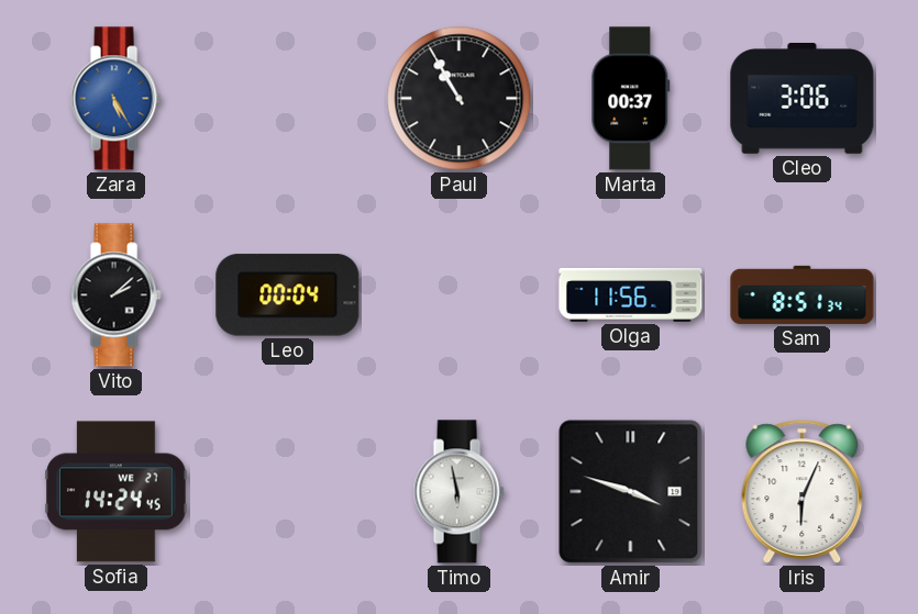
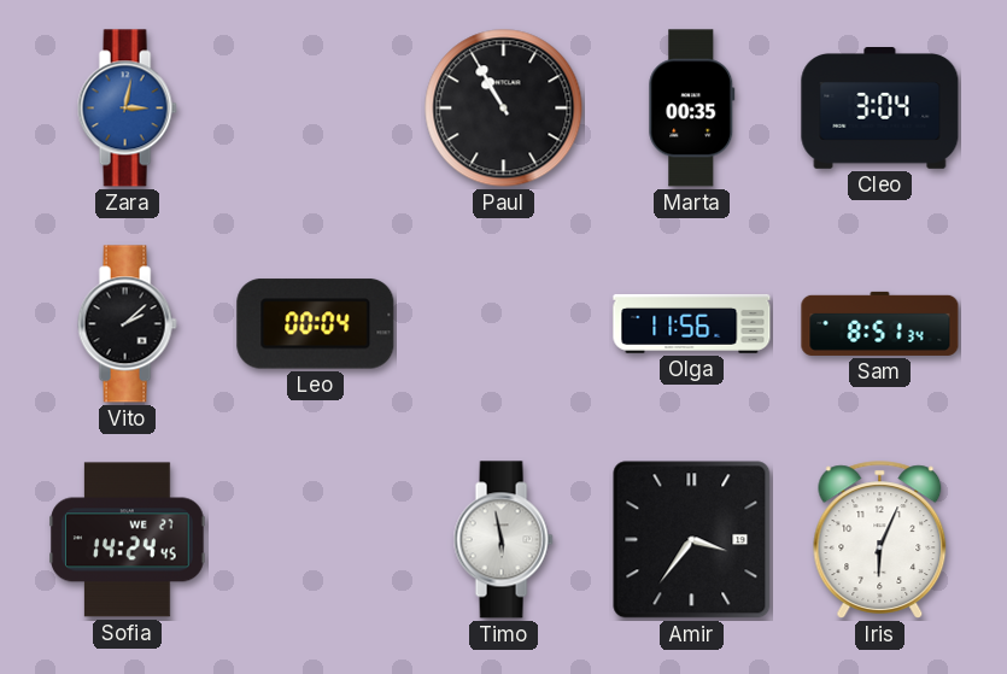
Zara: 5:25 -> 3:02
Marta: 00:37 -> 00:35
Cleo: 3:06 -> 3:04
Amir: 3:48 -> 3:36
